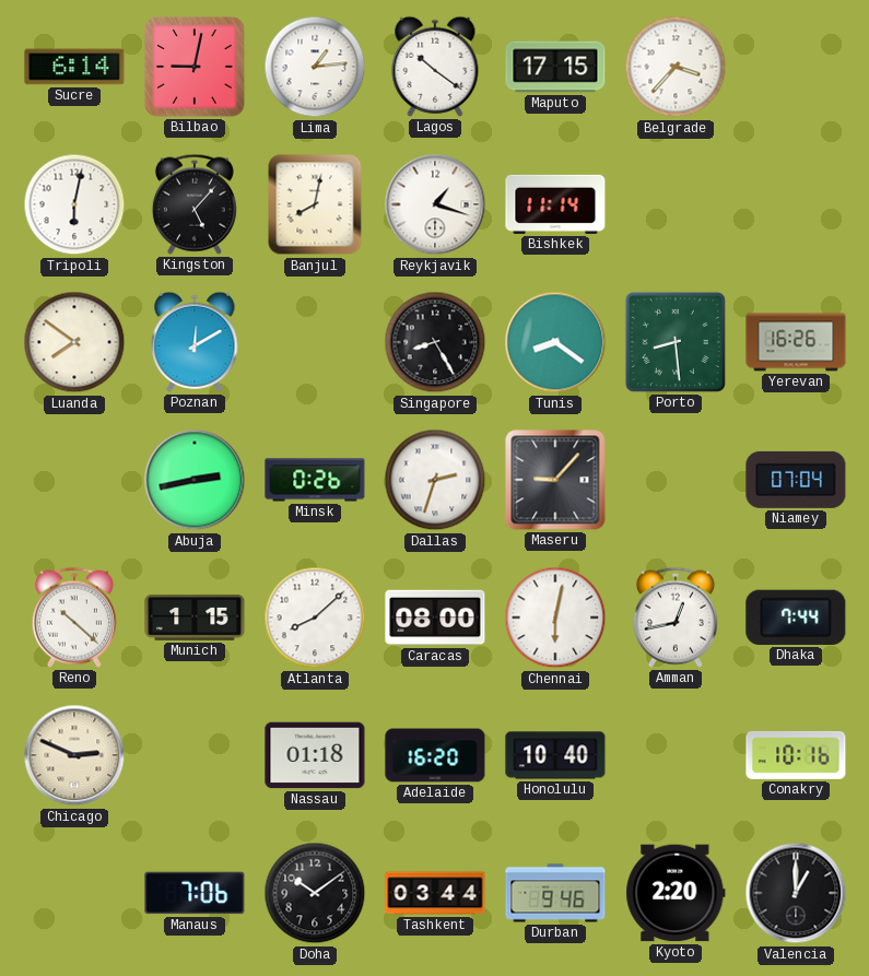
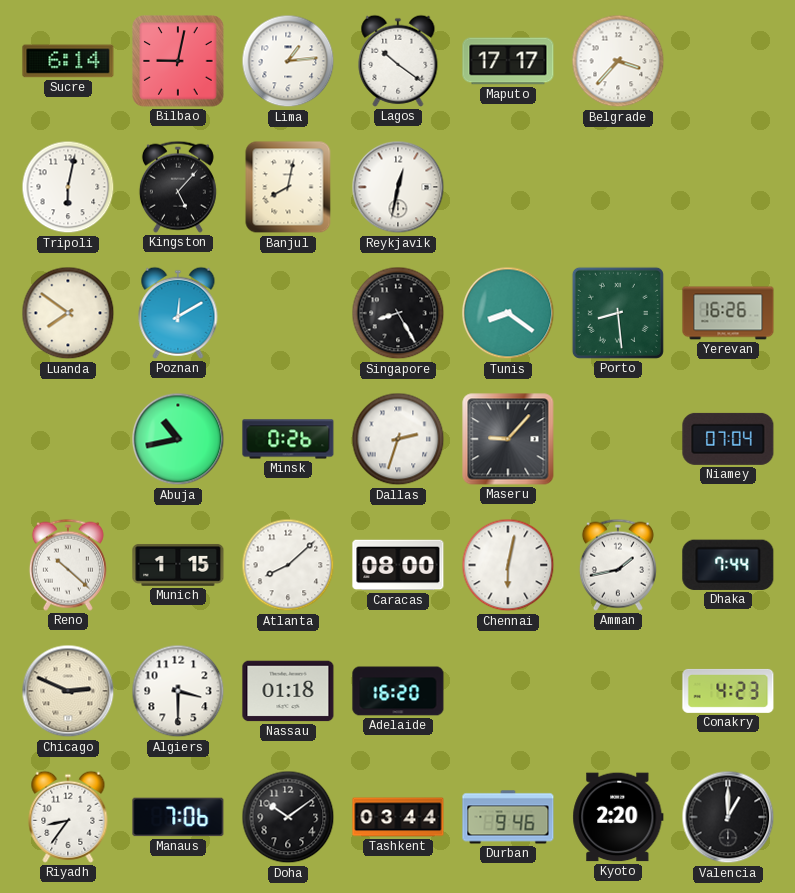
Maputo: 17:15 -> 17:17
Reykjavik: 1:18 -> 12:32
Bishkek: 11:14 -> none
Abuja: 2:43 -> 10:43
Amman: 12:43 -> 1:43
Algiers: none -> 3:30
Honolulu: 10:40 -> none
Conakry: 10:16 -> 4:23
Riyadh: none -> 8:36
